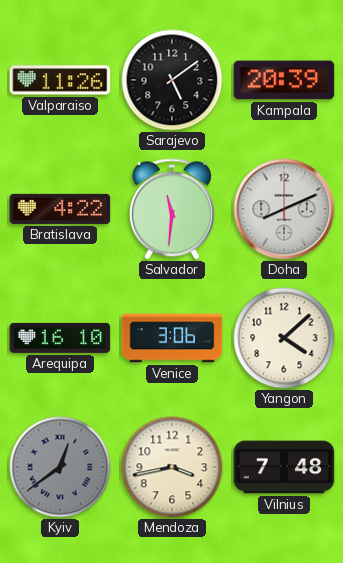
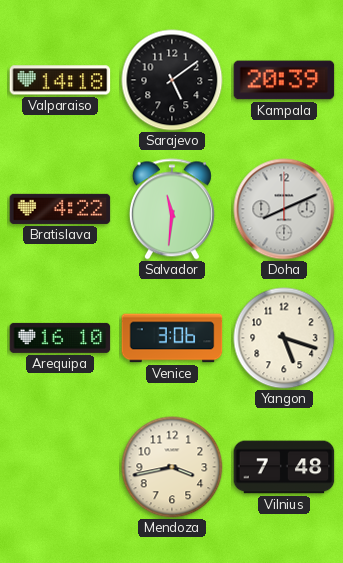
Valparaiso: 11:26 -> 14:18
Yangon: 4:08 -> 5:18
Kyiv: 12:39 -> none
